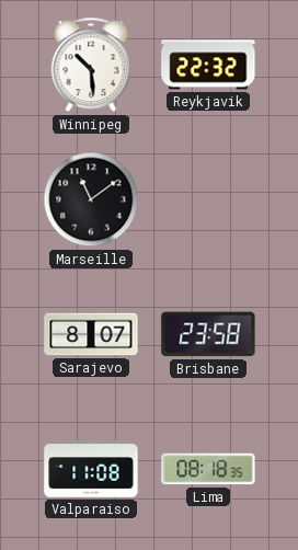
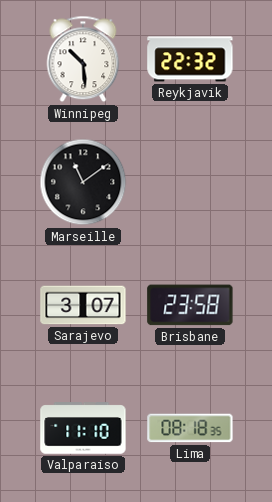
Sarajevo: 8:07 -> 3:07
Valparaiso: 11:08 -> 11:10
